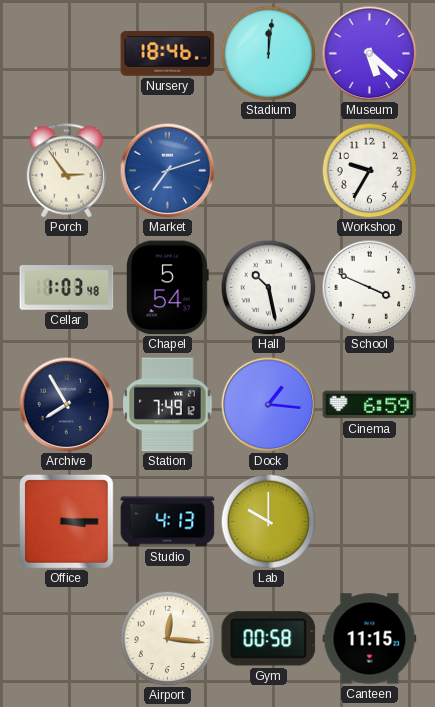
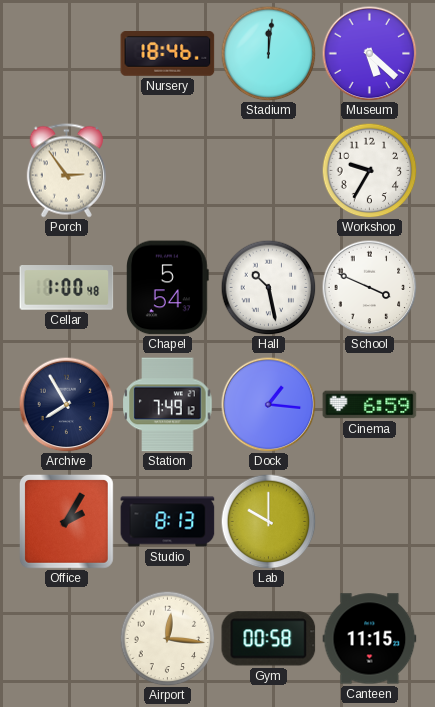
Market: 7:12 -> none
Cellar: 1:03 -> 1:00
Office: 3:15 -> 2:05
Studio: 4:13 -> 8:13
